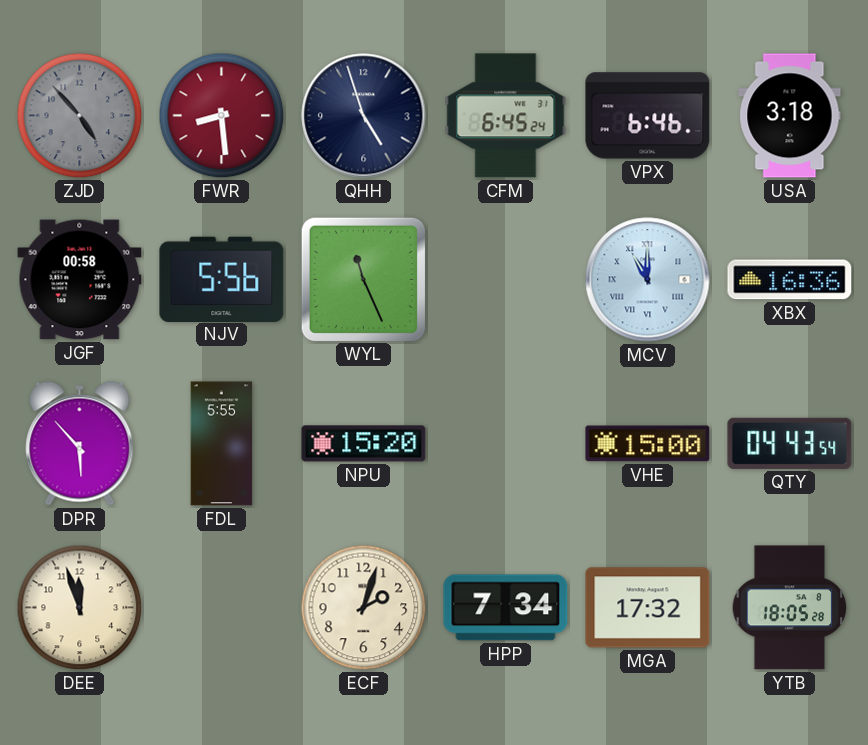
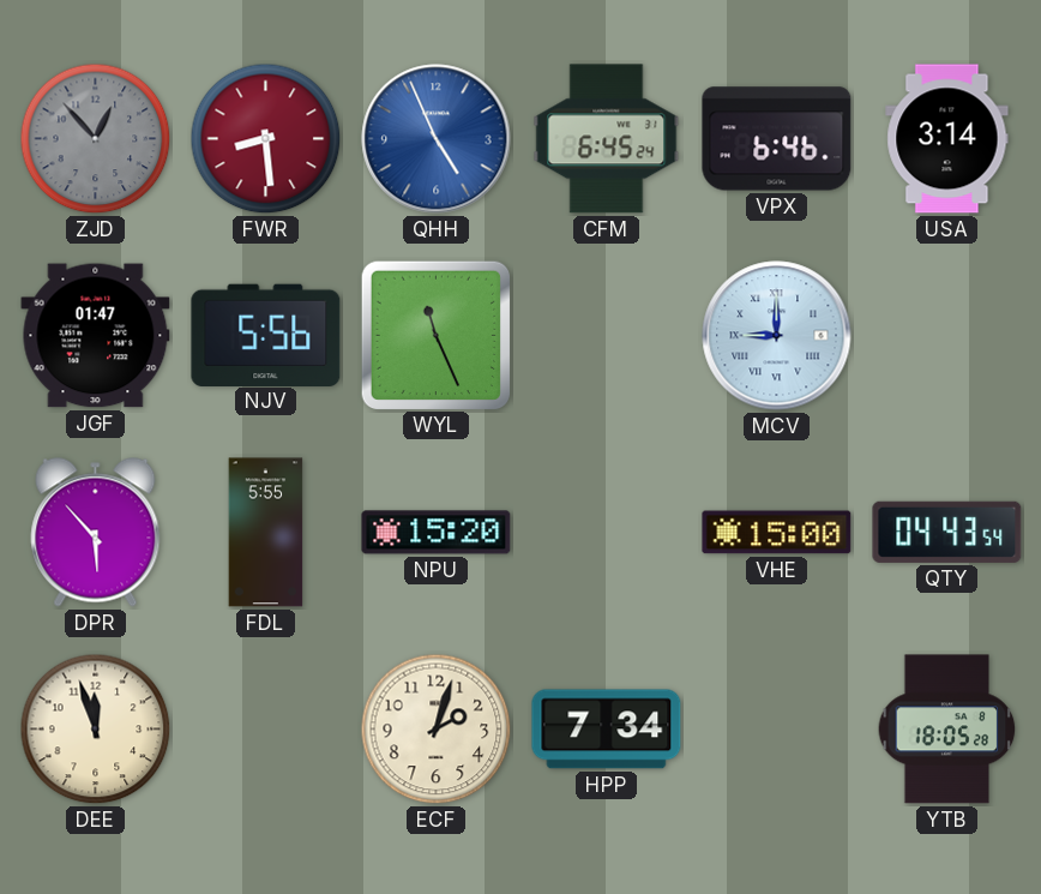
ZJD: 4:53 -> 12:53
QHH: 4:57 -> 4:56
QHH dial: navy -> blue
USA: 3:18 -> 3:14
JGF: 00:58 -> 01:47
MCV: 11:00 -> 9:00
XBX: 16:36 -> none
MGA: 17:32 -> none
